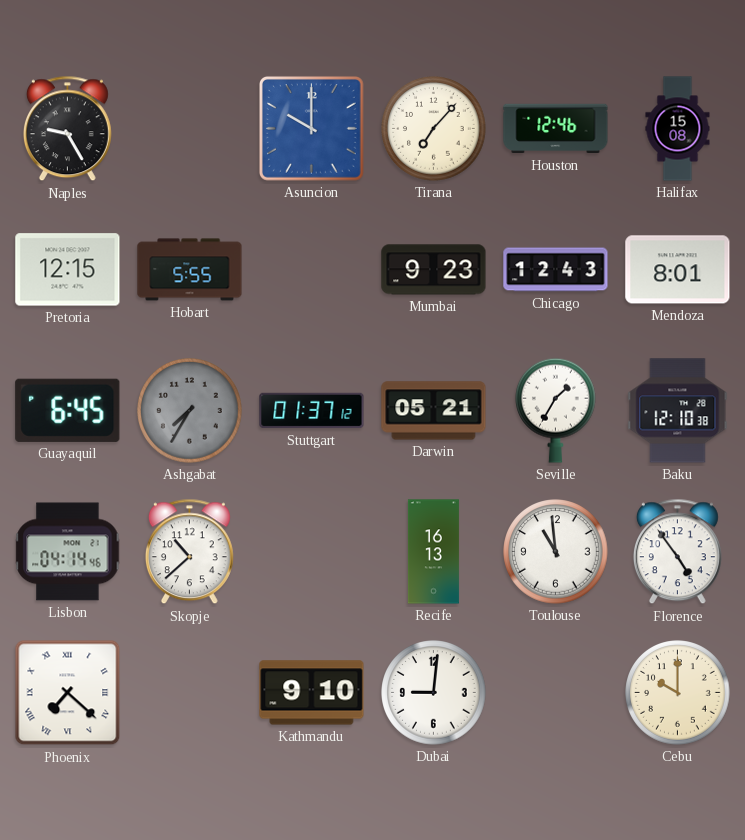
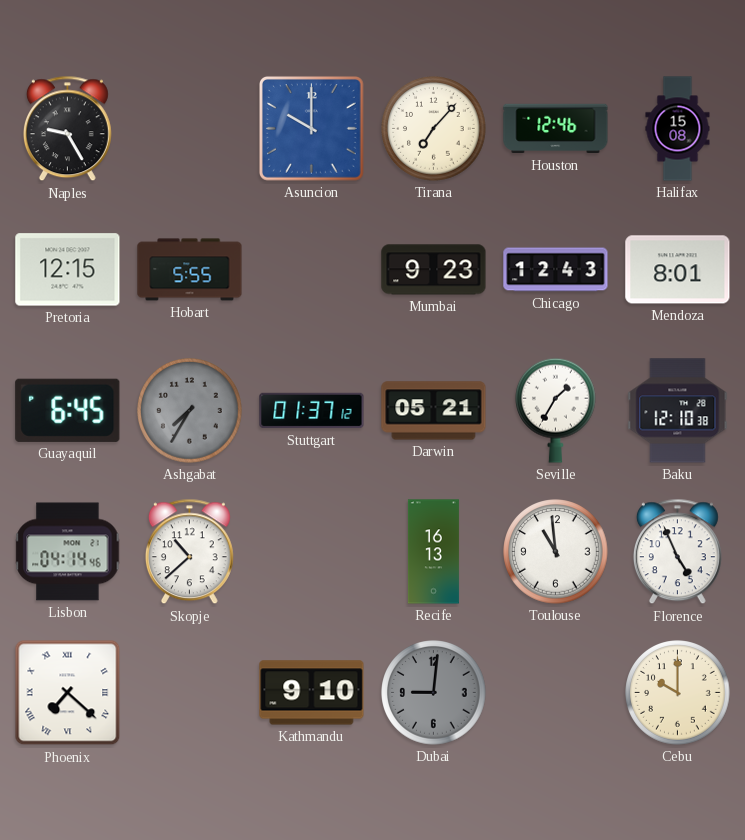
Florence: 4:54 -> 4:56
Dubai dial: white -> grey
